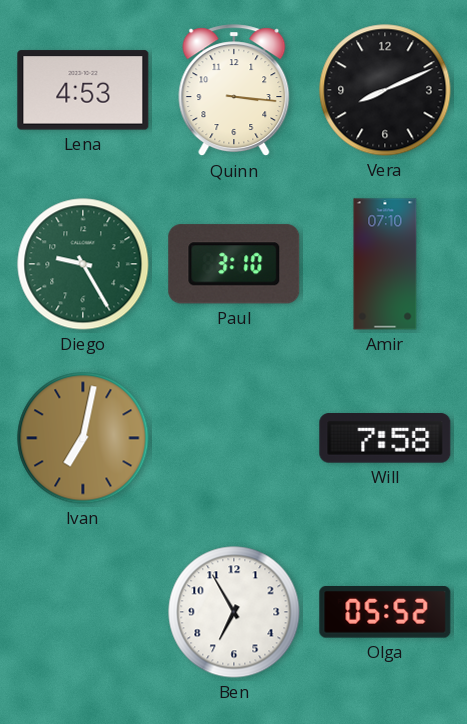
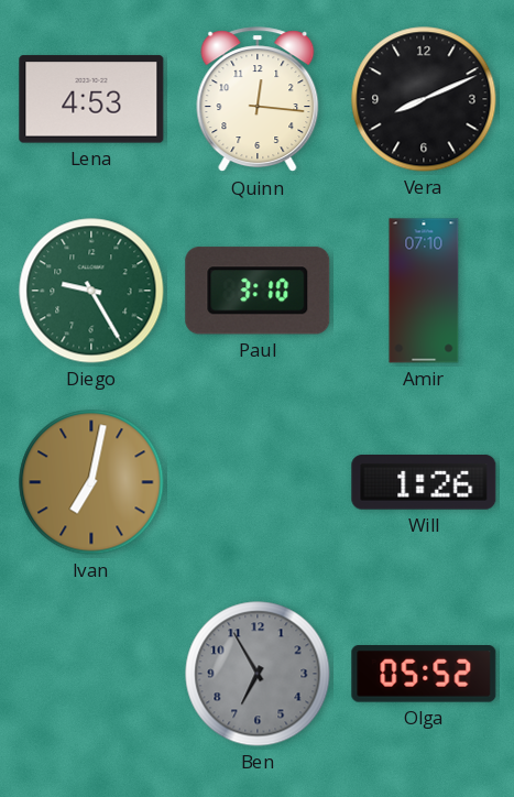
Quinn: 3:16 -> 12:16
Will: 7:58 -> 1:26
Ben dial: white -> grey
